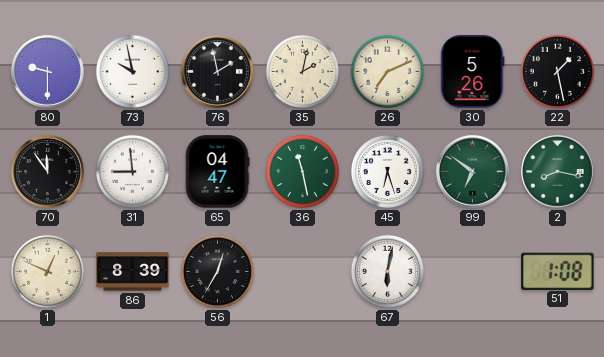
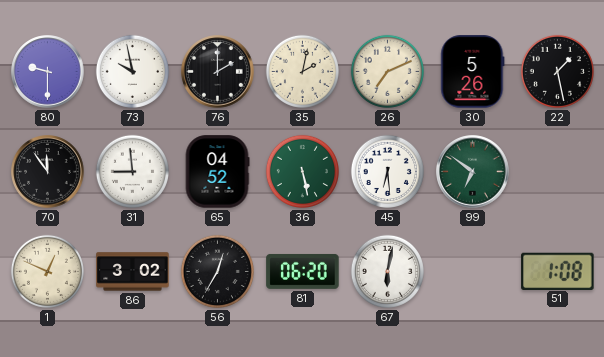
76: 1:58 -> 2:00
65: 04:47 -> 04:52
36: 11:28 -> 5:28
45: 6:27 -> 6:29
2: 8:17 -> none
86: 8:39 -> 3:02
81: none -> 06:20
